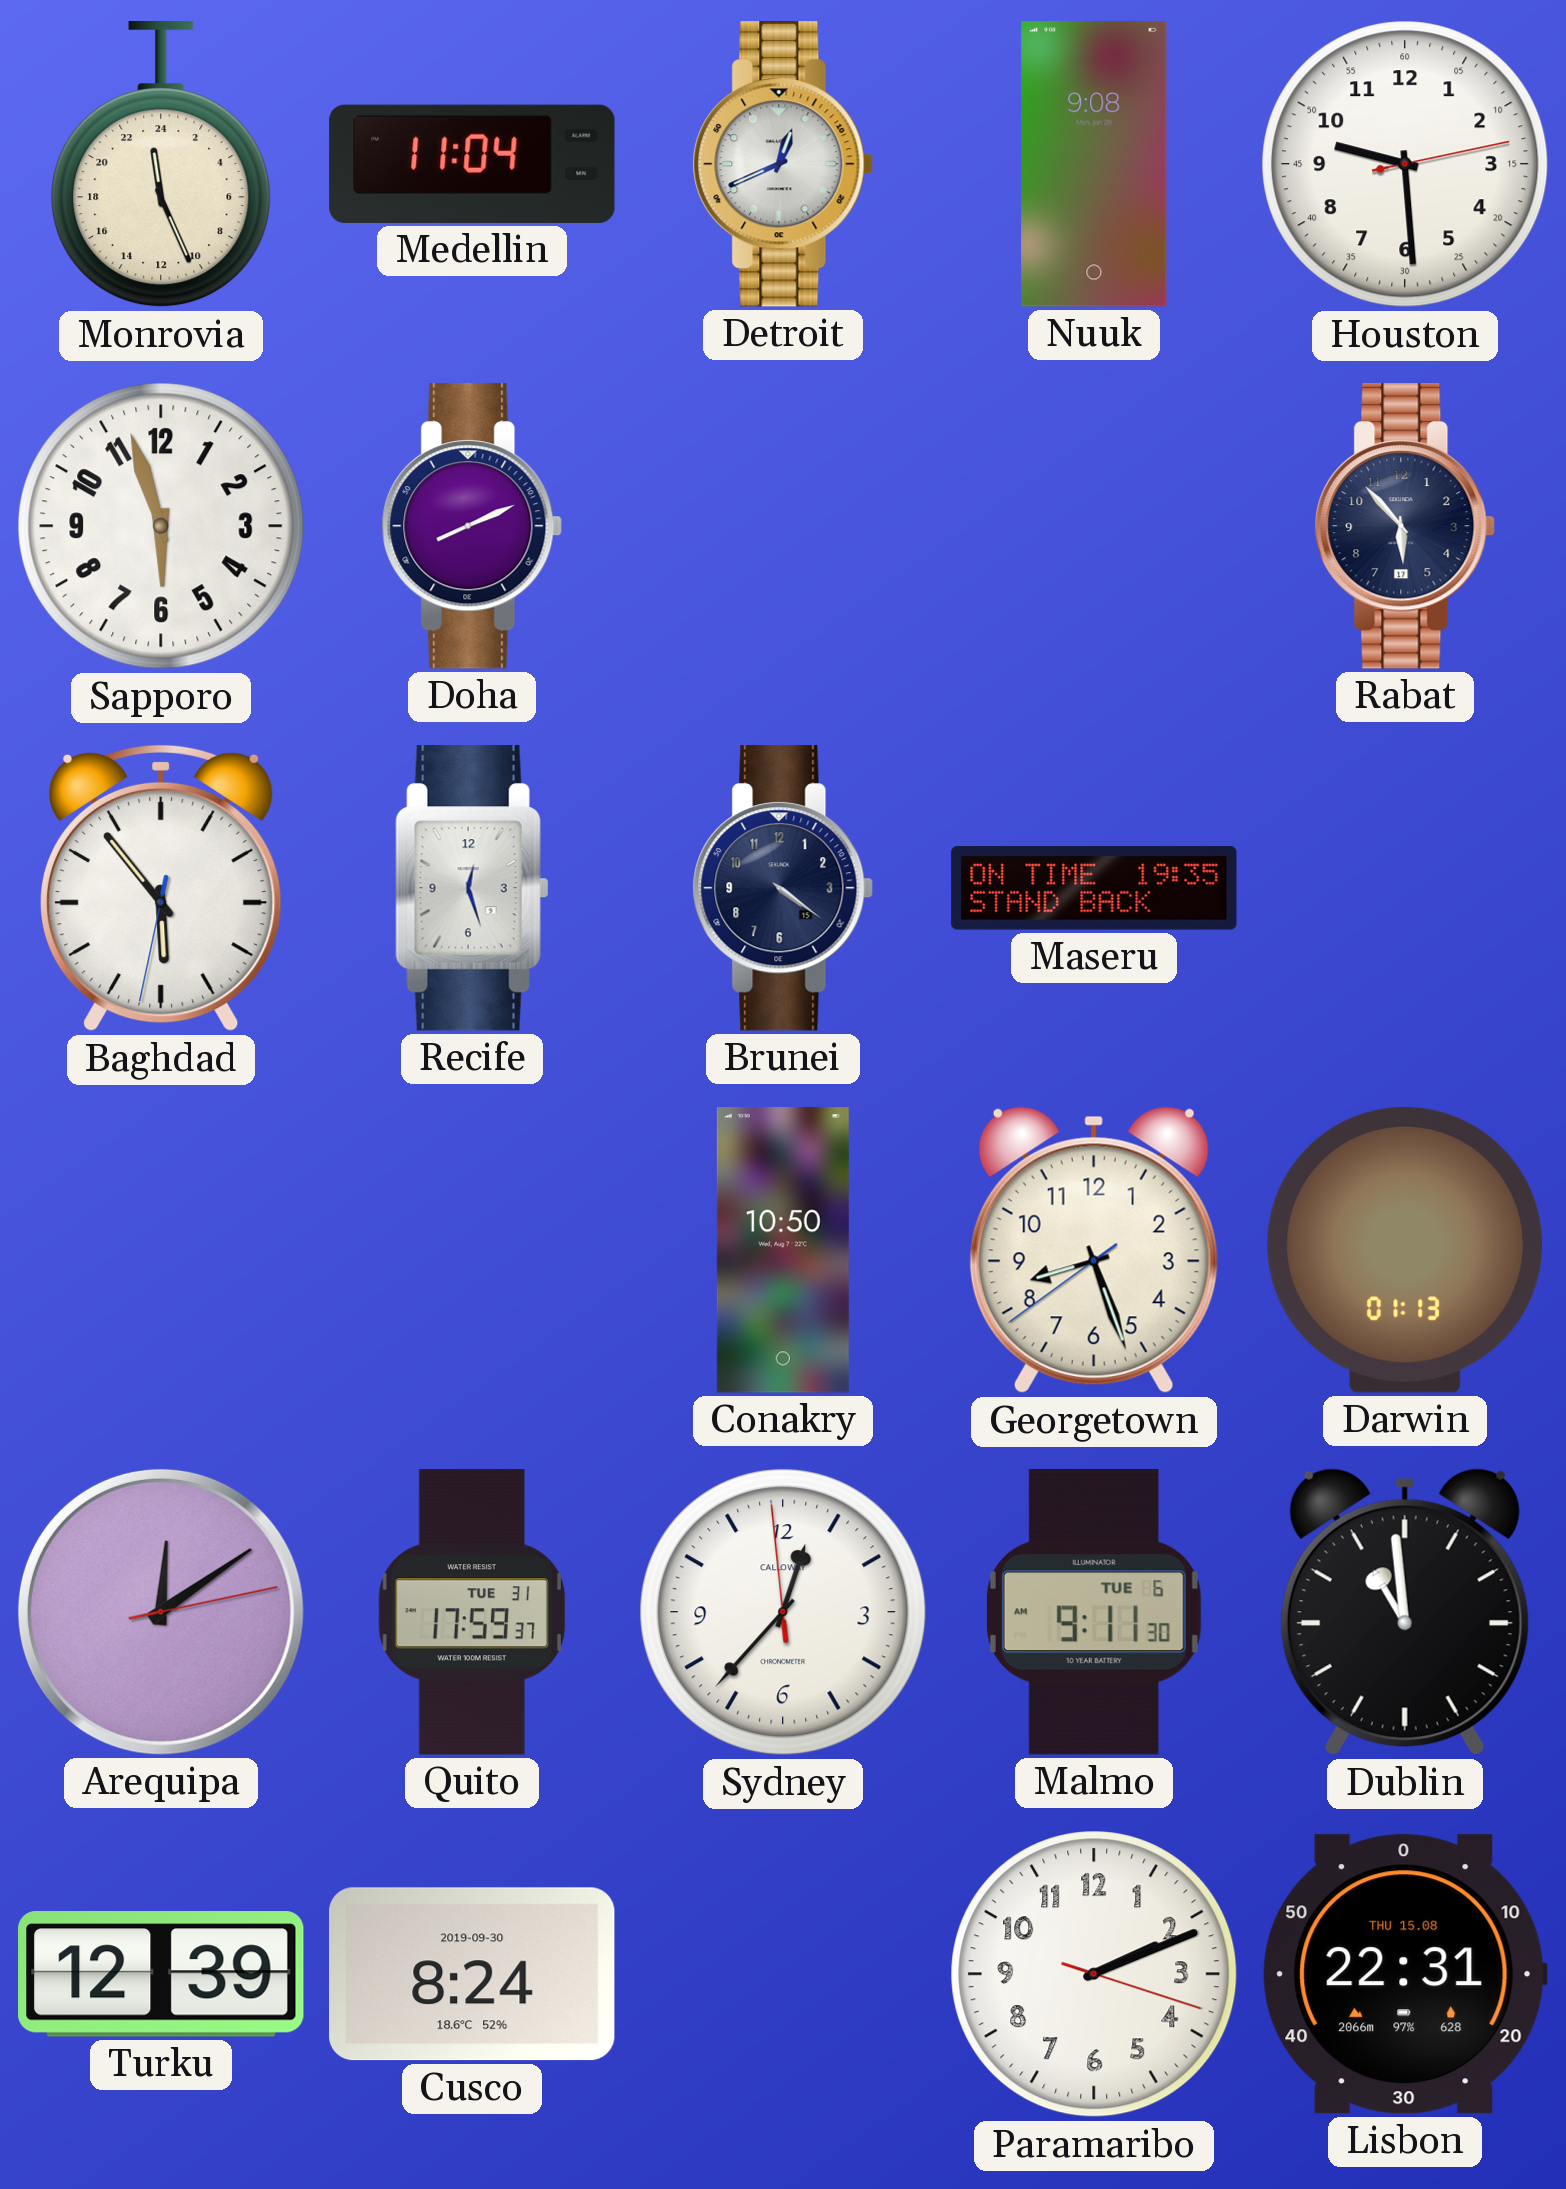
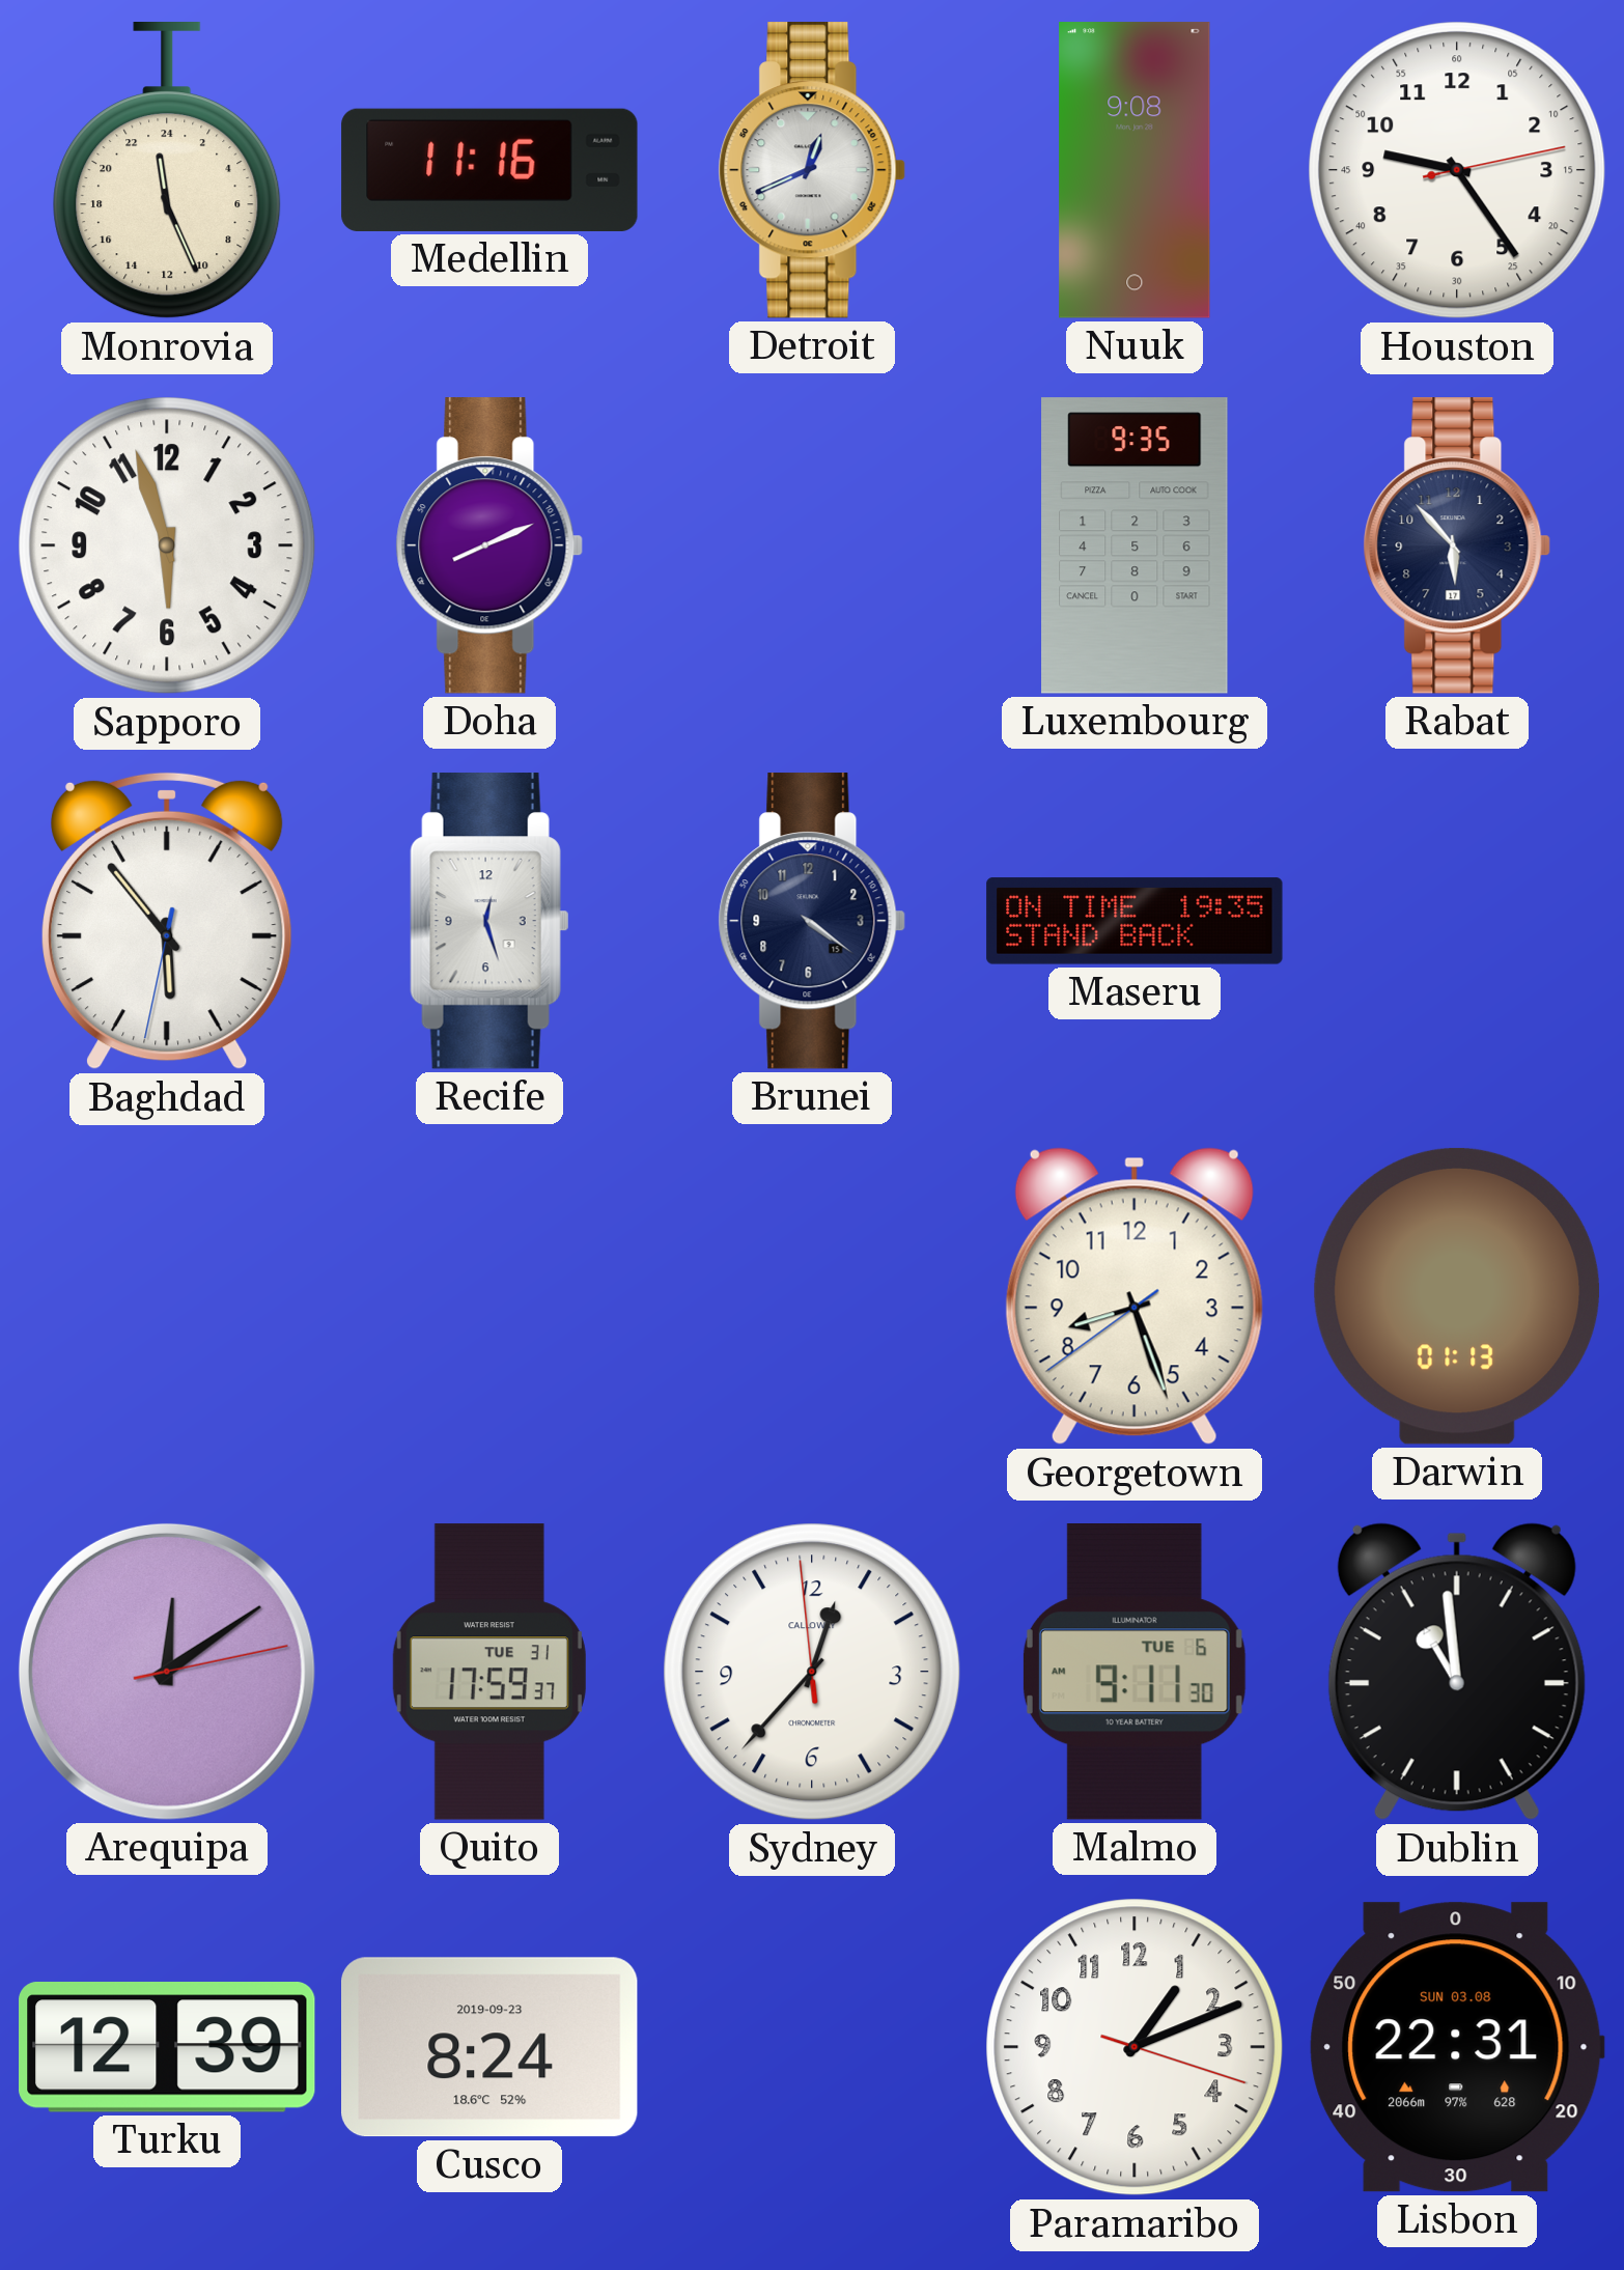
Medellin: 11:04 -> 11:16
Houston: 9:29 -> 9:24
Luxembourg: none -> 9:35
Conakry: 10:50 -> none
Cusco date: 2019-09-30 -> 2019-09-23
Paramaribo: 2:11 -> 1:11
Lisbon date: THU 15.08 -> SUN 03.08
